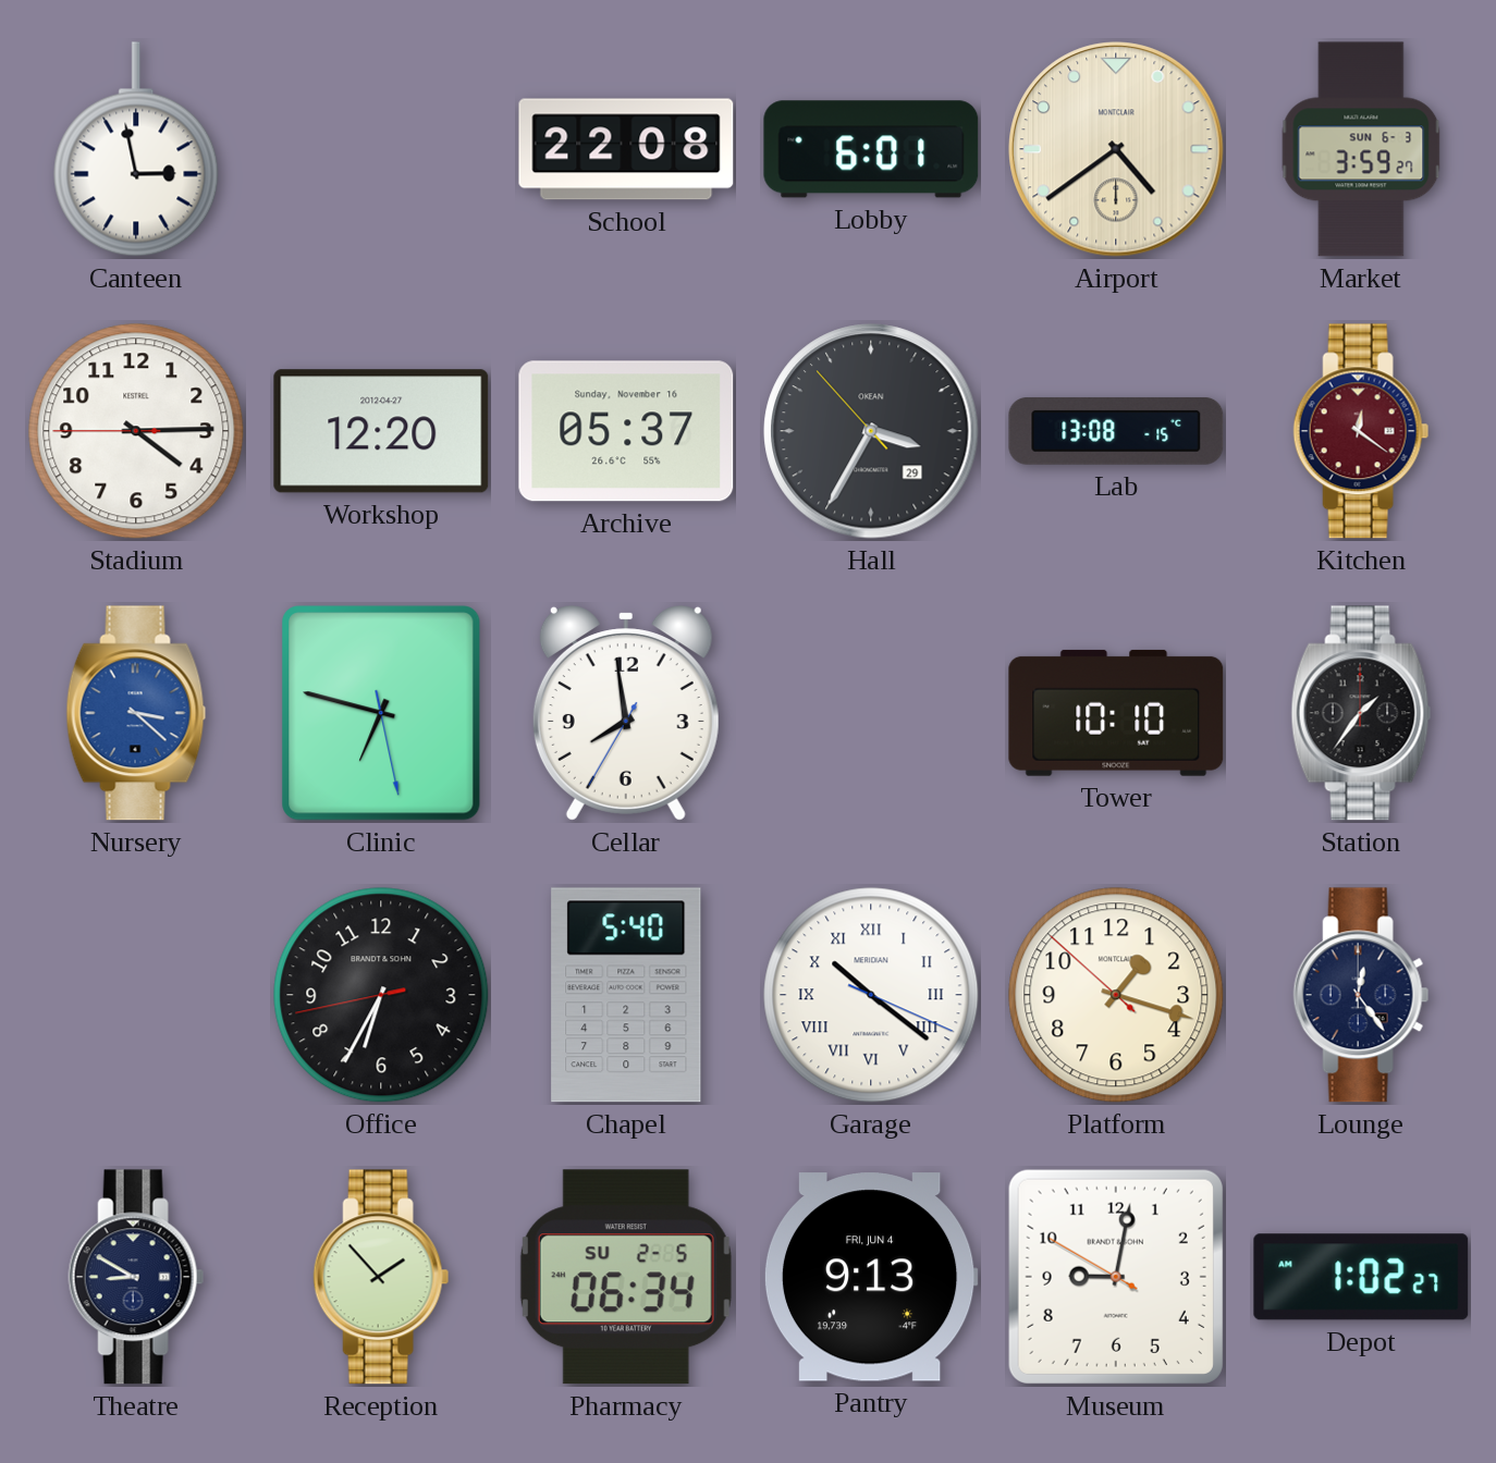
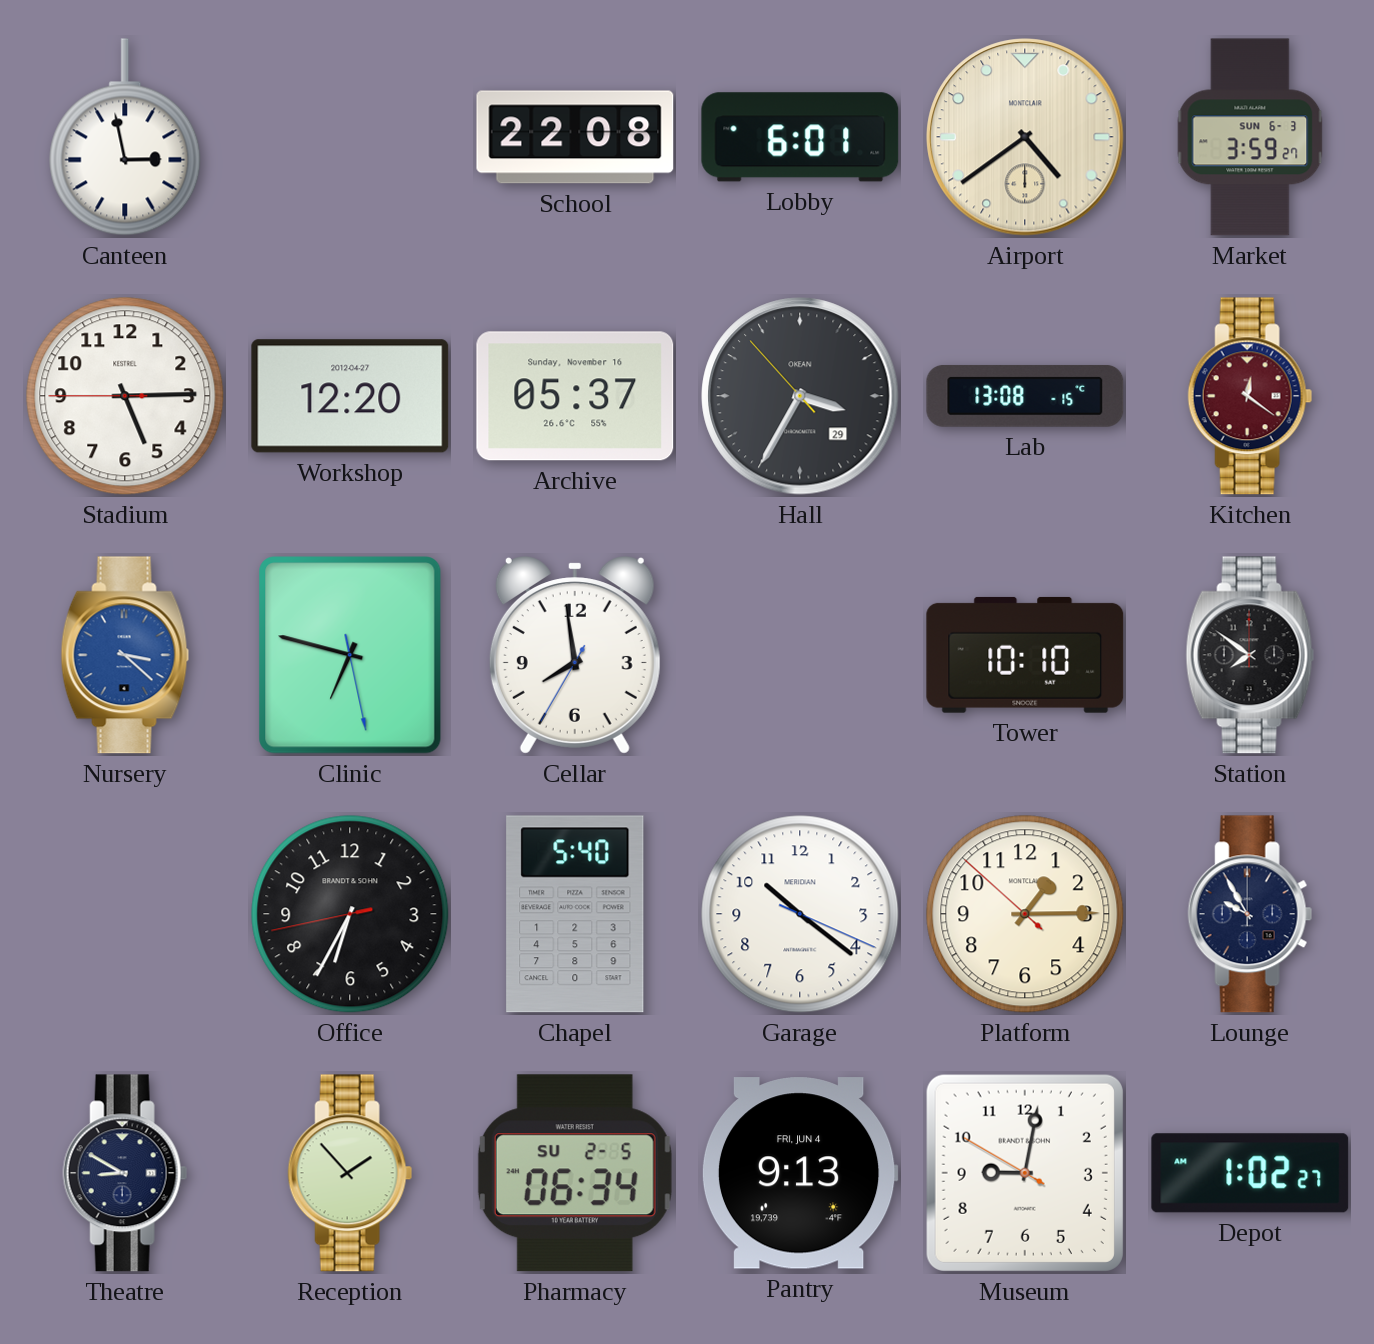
Stadium: 4:14 -> 5:14
Station: 1:36 -> 7:51
Garage numerals: Roman -> Arabic
Platform: 1:17 -> 1:14
Lounge: 12:24 -> 9:55
